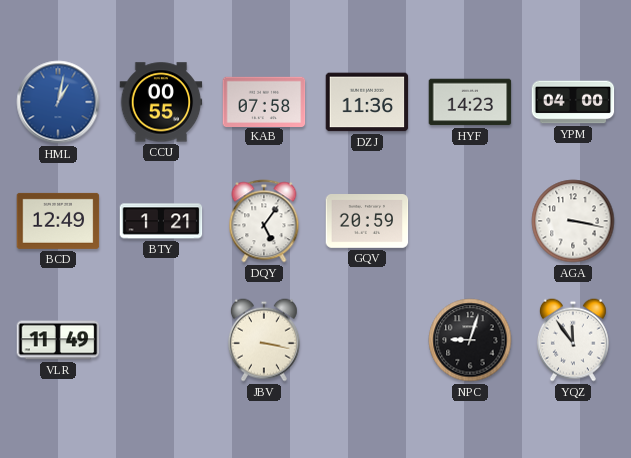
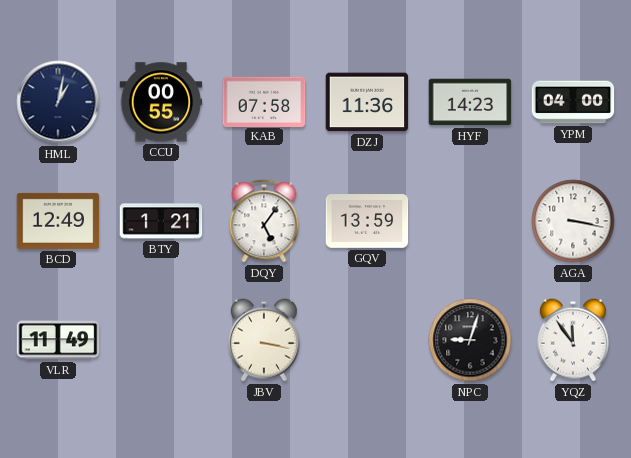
HML dial: blue -> navy
GQV: 20:59 -> 13:59
